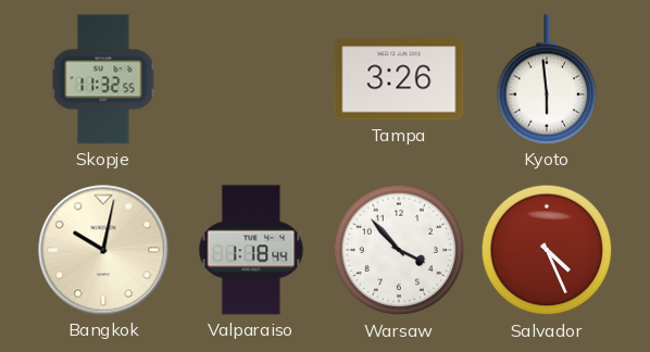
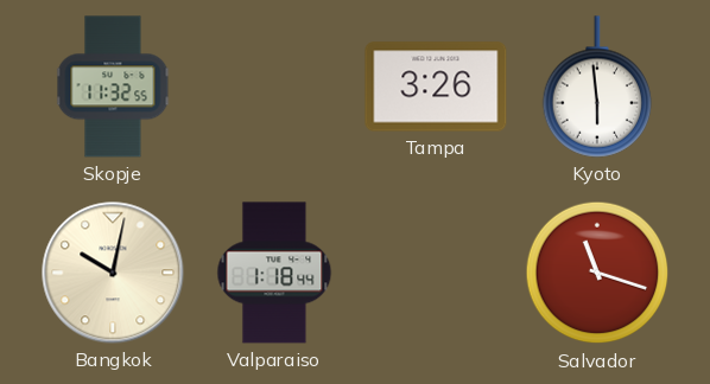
Warsaw: 3:53 -> none
Salvador: 4:26 -> 11:18
